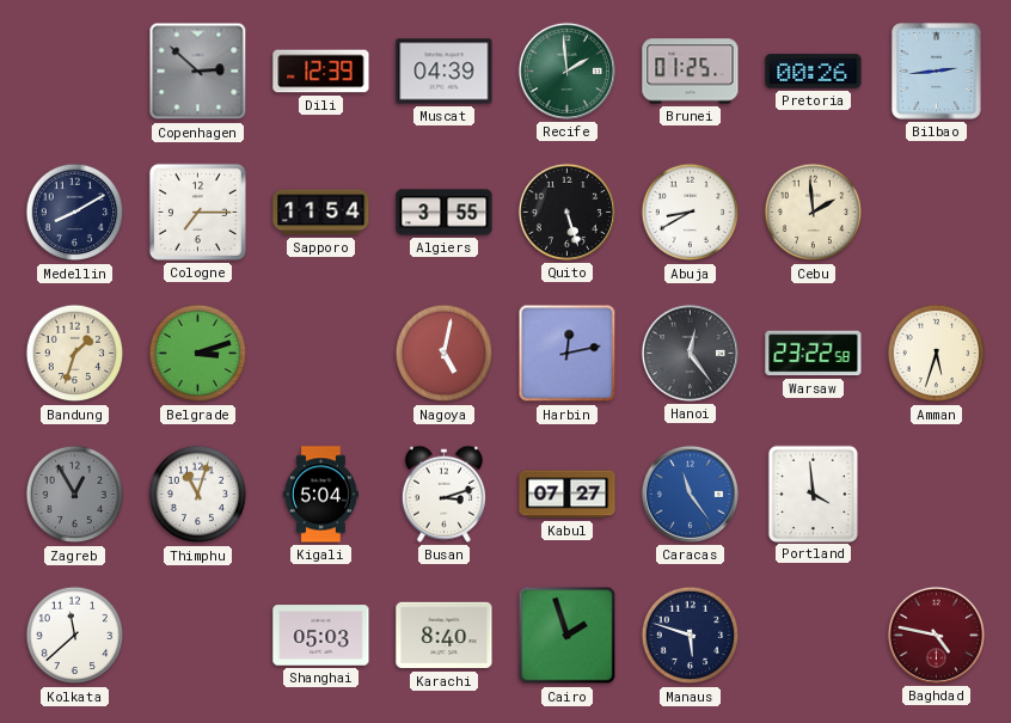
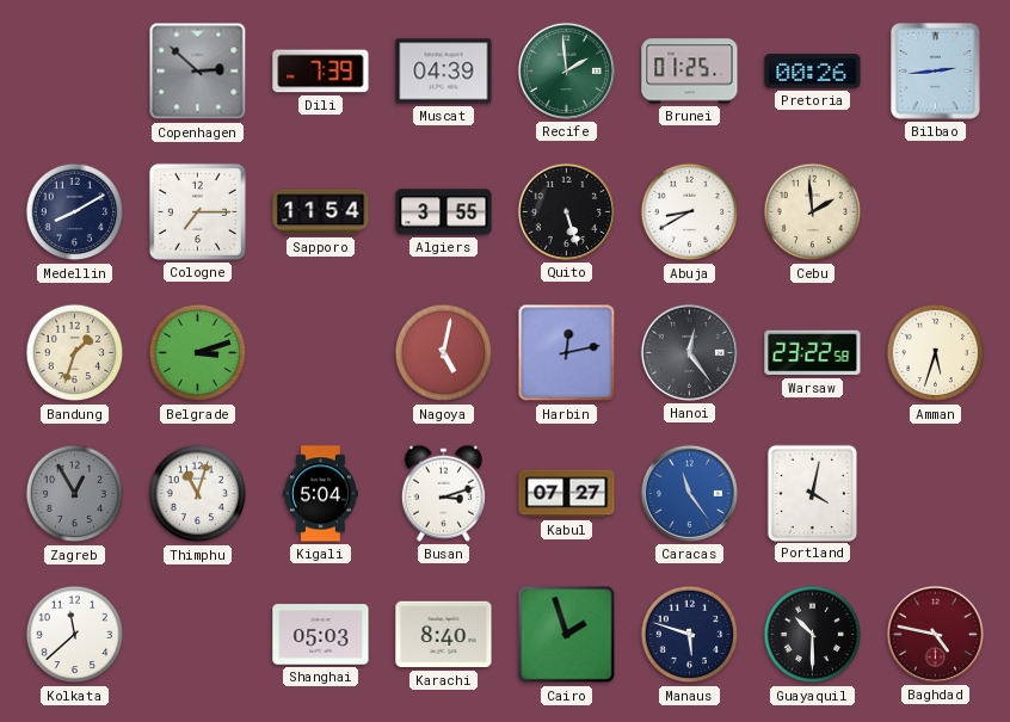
Dili: 12:39 -> 7:39
Portland: 3:59 -> 4:02
Guayaquil: none -> 10:30
